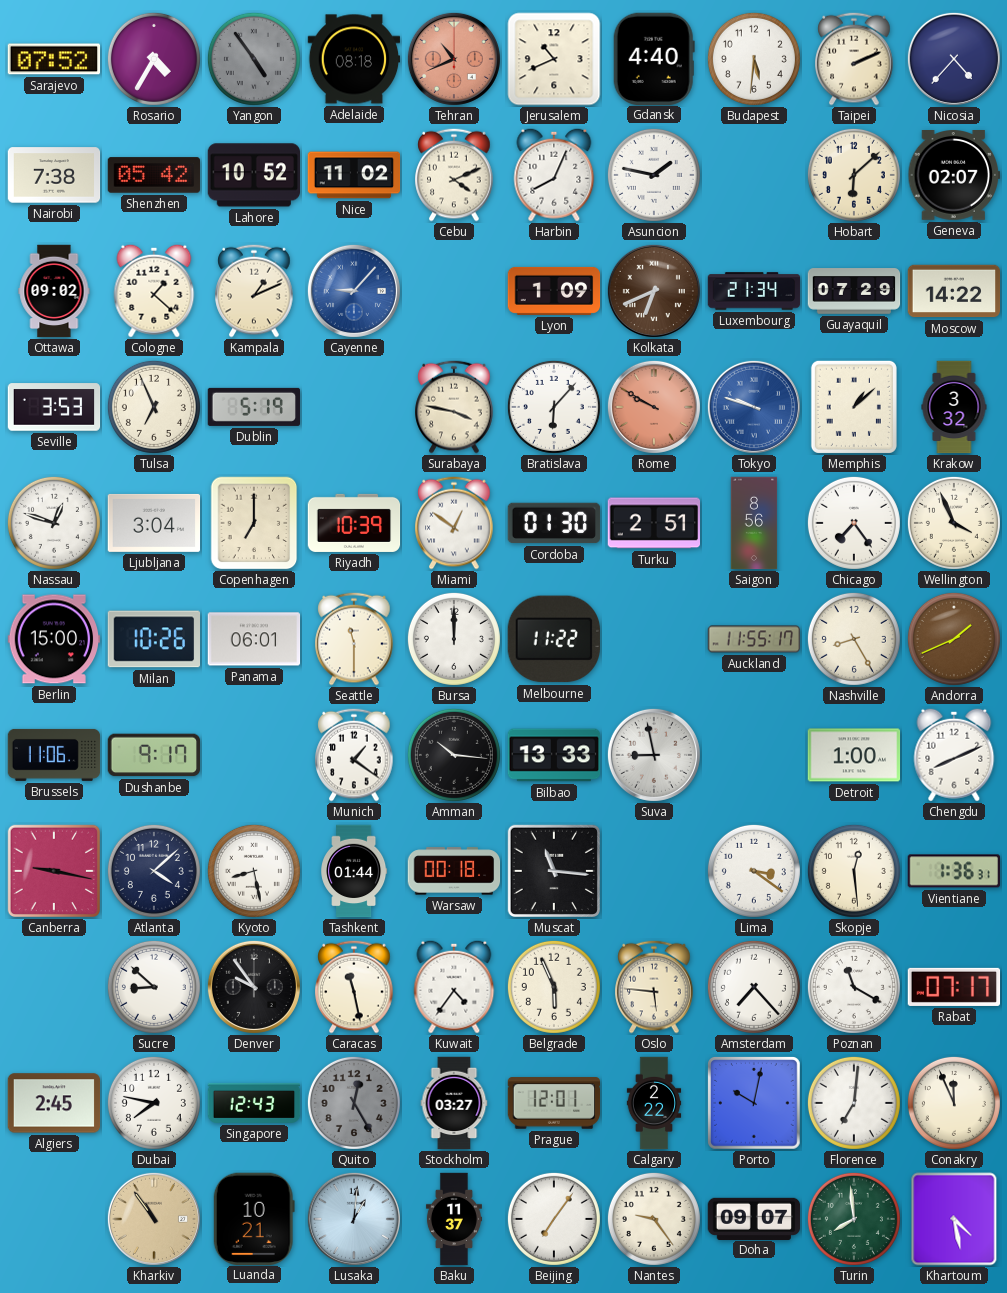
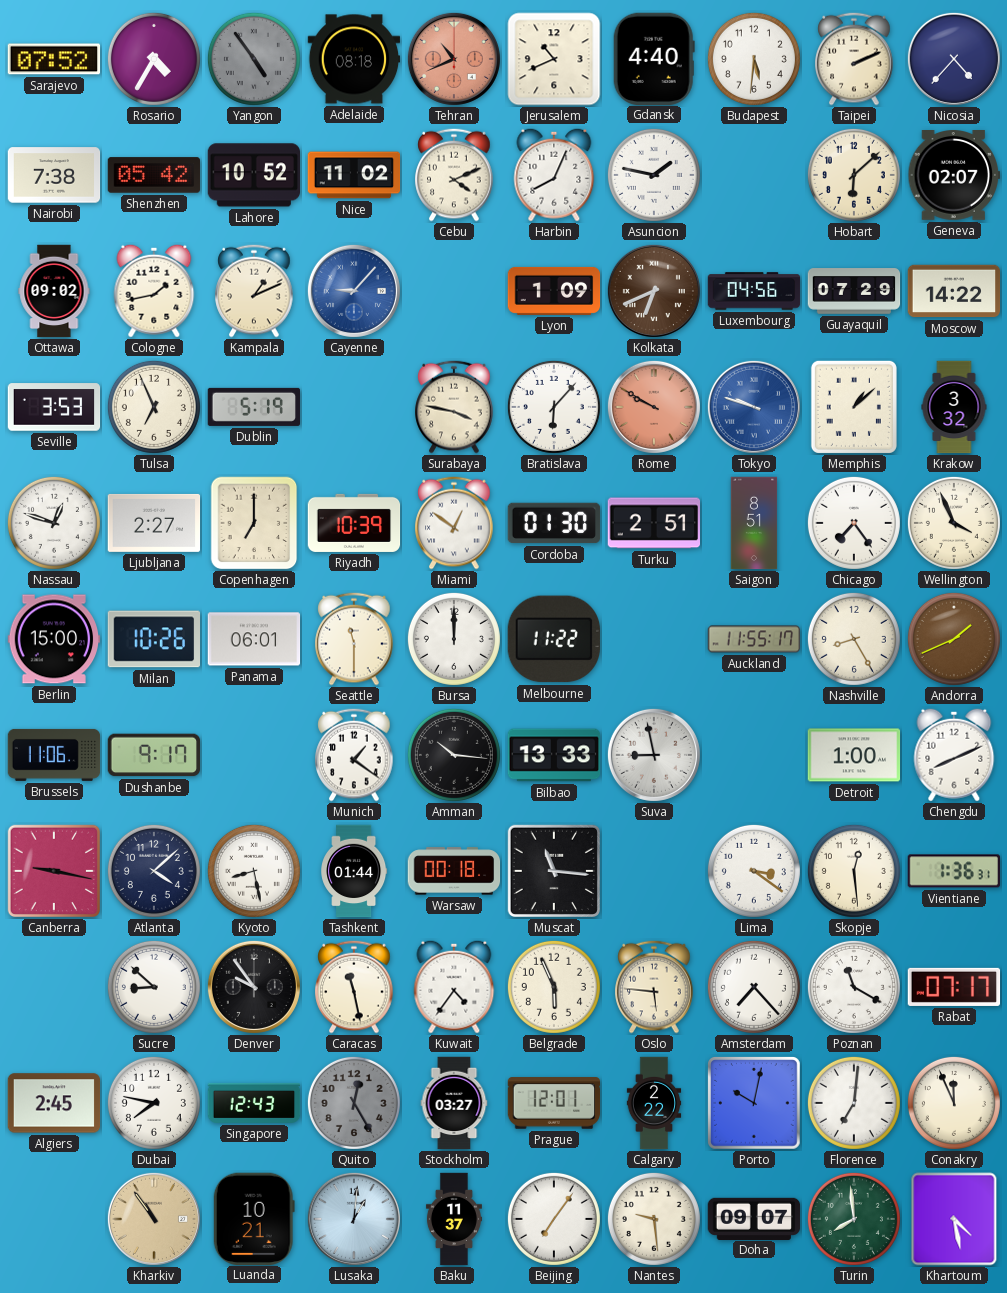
Cologne: 1:22 -> 1:43
Luxembourg: 21:34 -> 04:56
Ljubljana: 3:04 -> 2:27
Saigon: 8:56 -> 8:51
Nantes: 9:24 -> 9:29
